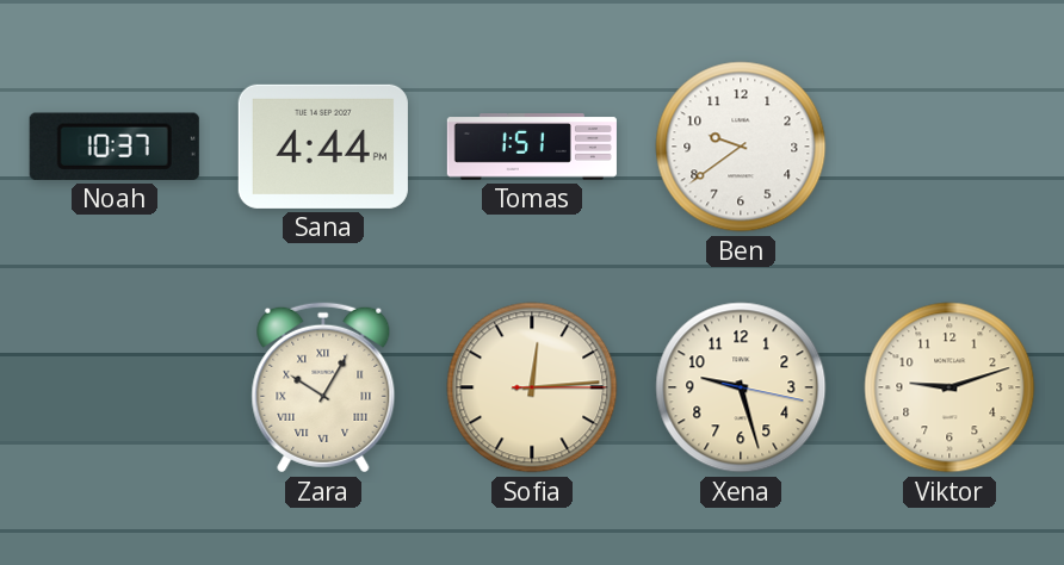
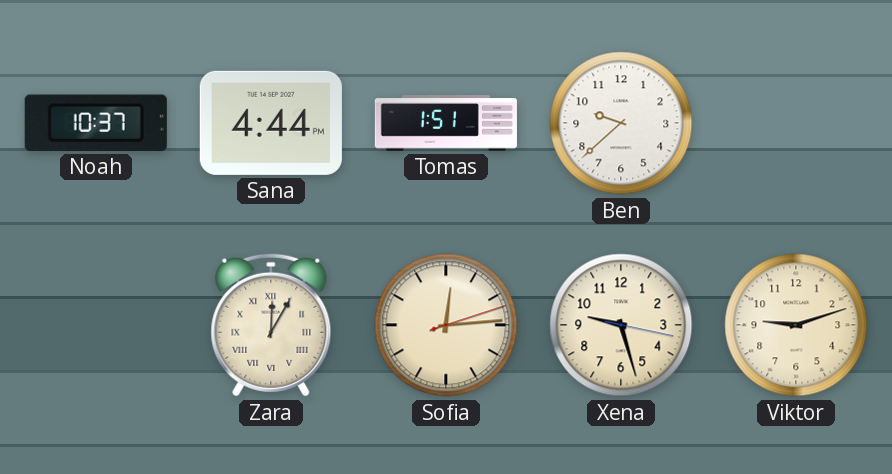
Ben: 9:39 -> 9:38
Zara: 10:05 -> 12:05
Sofia: 12:14:15 -> 12:14:12
